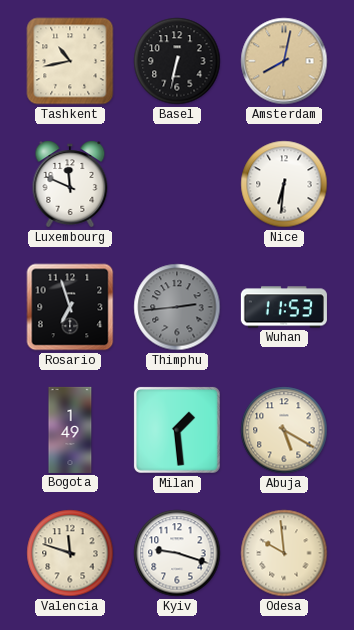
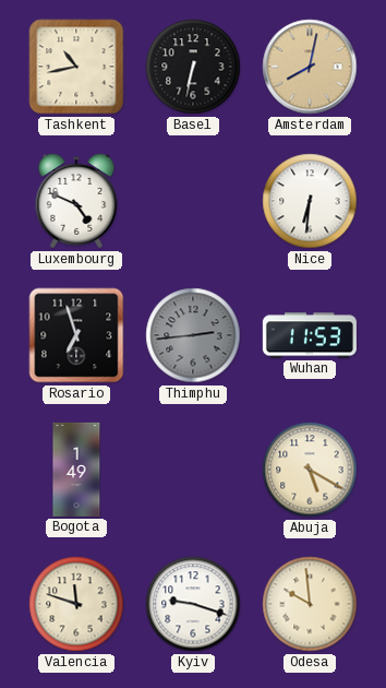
Luxembourg: 11:49 -> 4:49
Milan: 1:29 -> none
